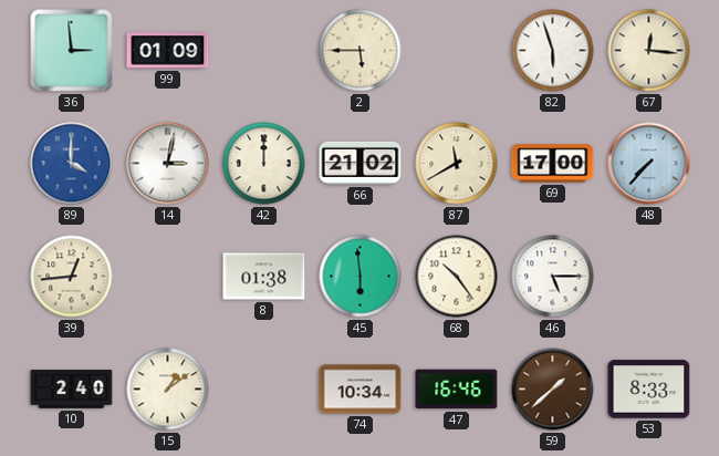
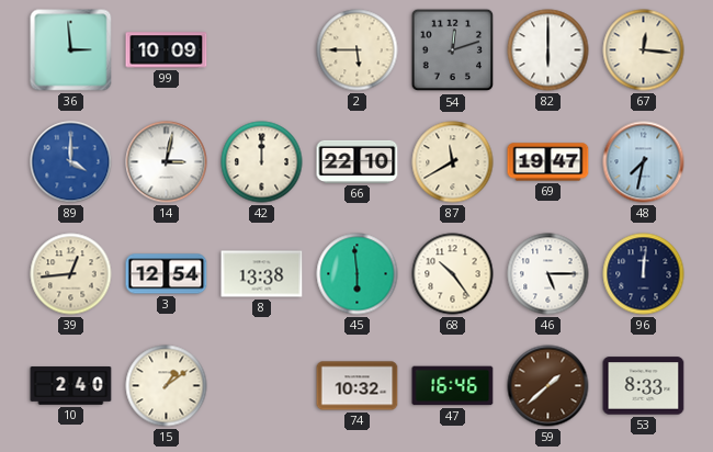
99: 01:09 -> 10:09
54: none -> 12:12
82: 5:57 -> 6:00
66: 21:02 -> 22:10
69: 17:00 -> 19:47
48: 7:37 -> 7:32
3: none -> 12:54
8: 01:38 -> 13:38
96: none -> 12:01
74: 10:34 -> 10:32
